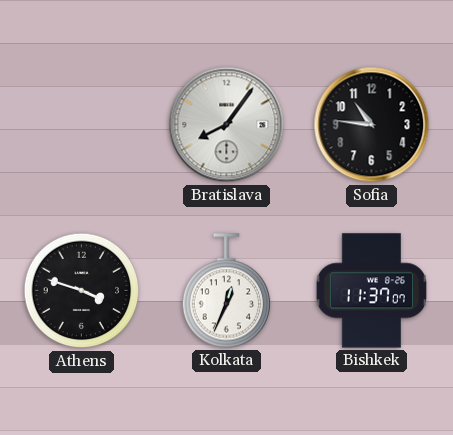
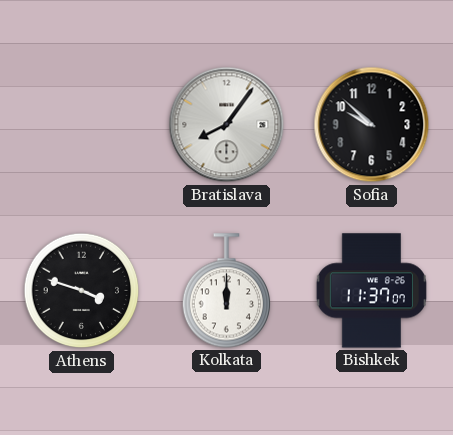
Sofia: 10:46 -> 9:52
Kolkata: 12:34 -> 12:00
